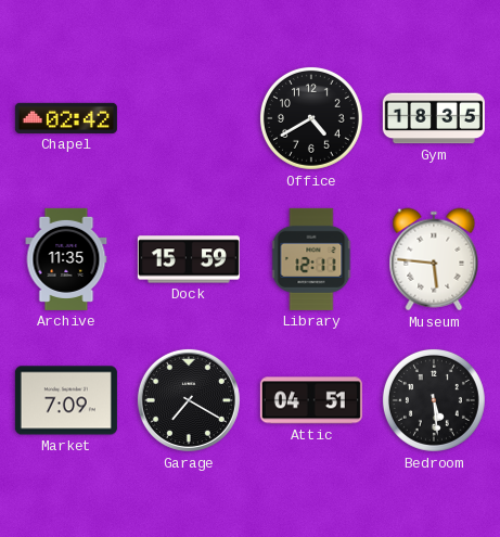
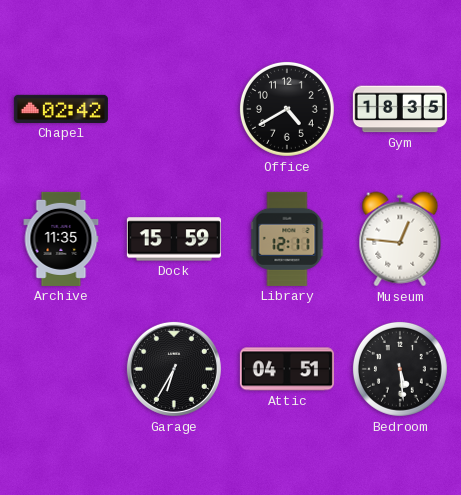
Museum: 5:46 -> 12:46
Market: 7:09 -> none
Garage: 7:20 -> 6:35
